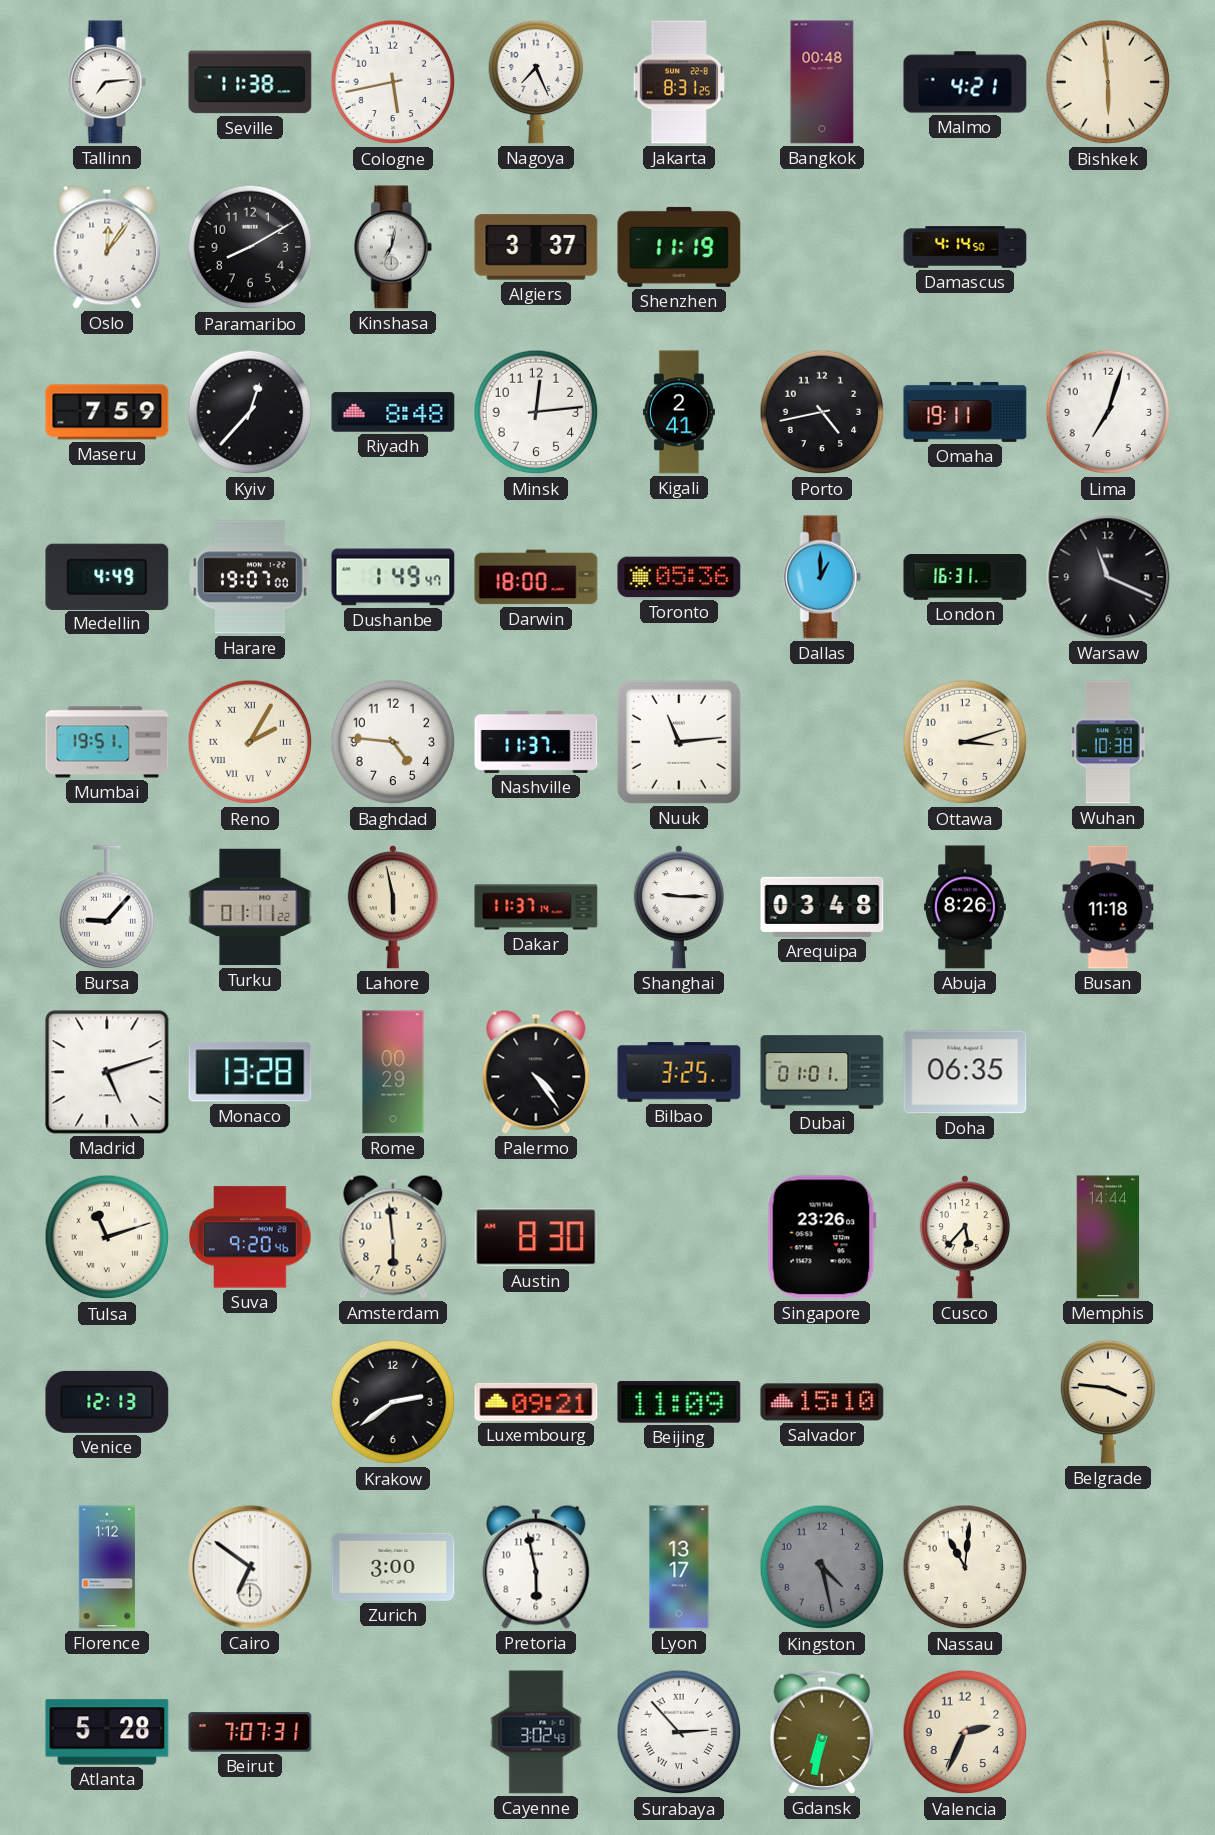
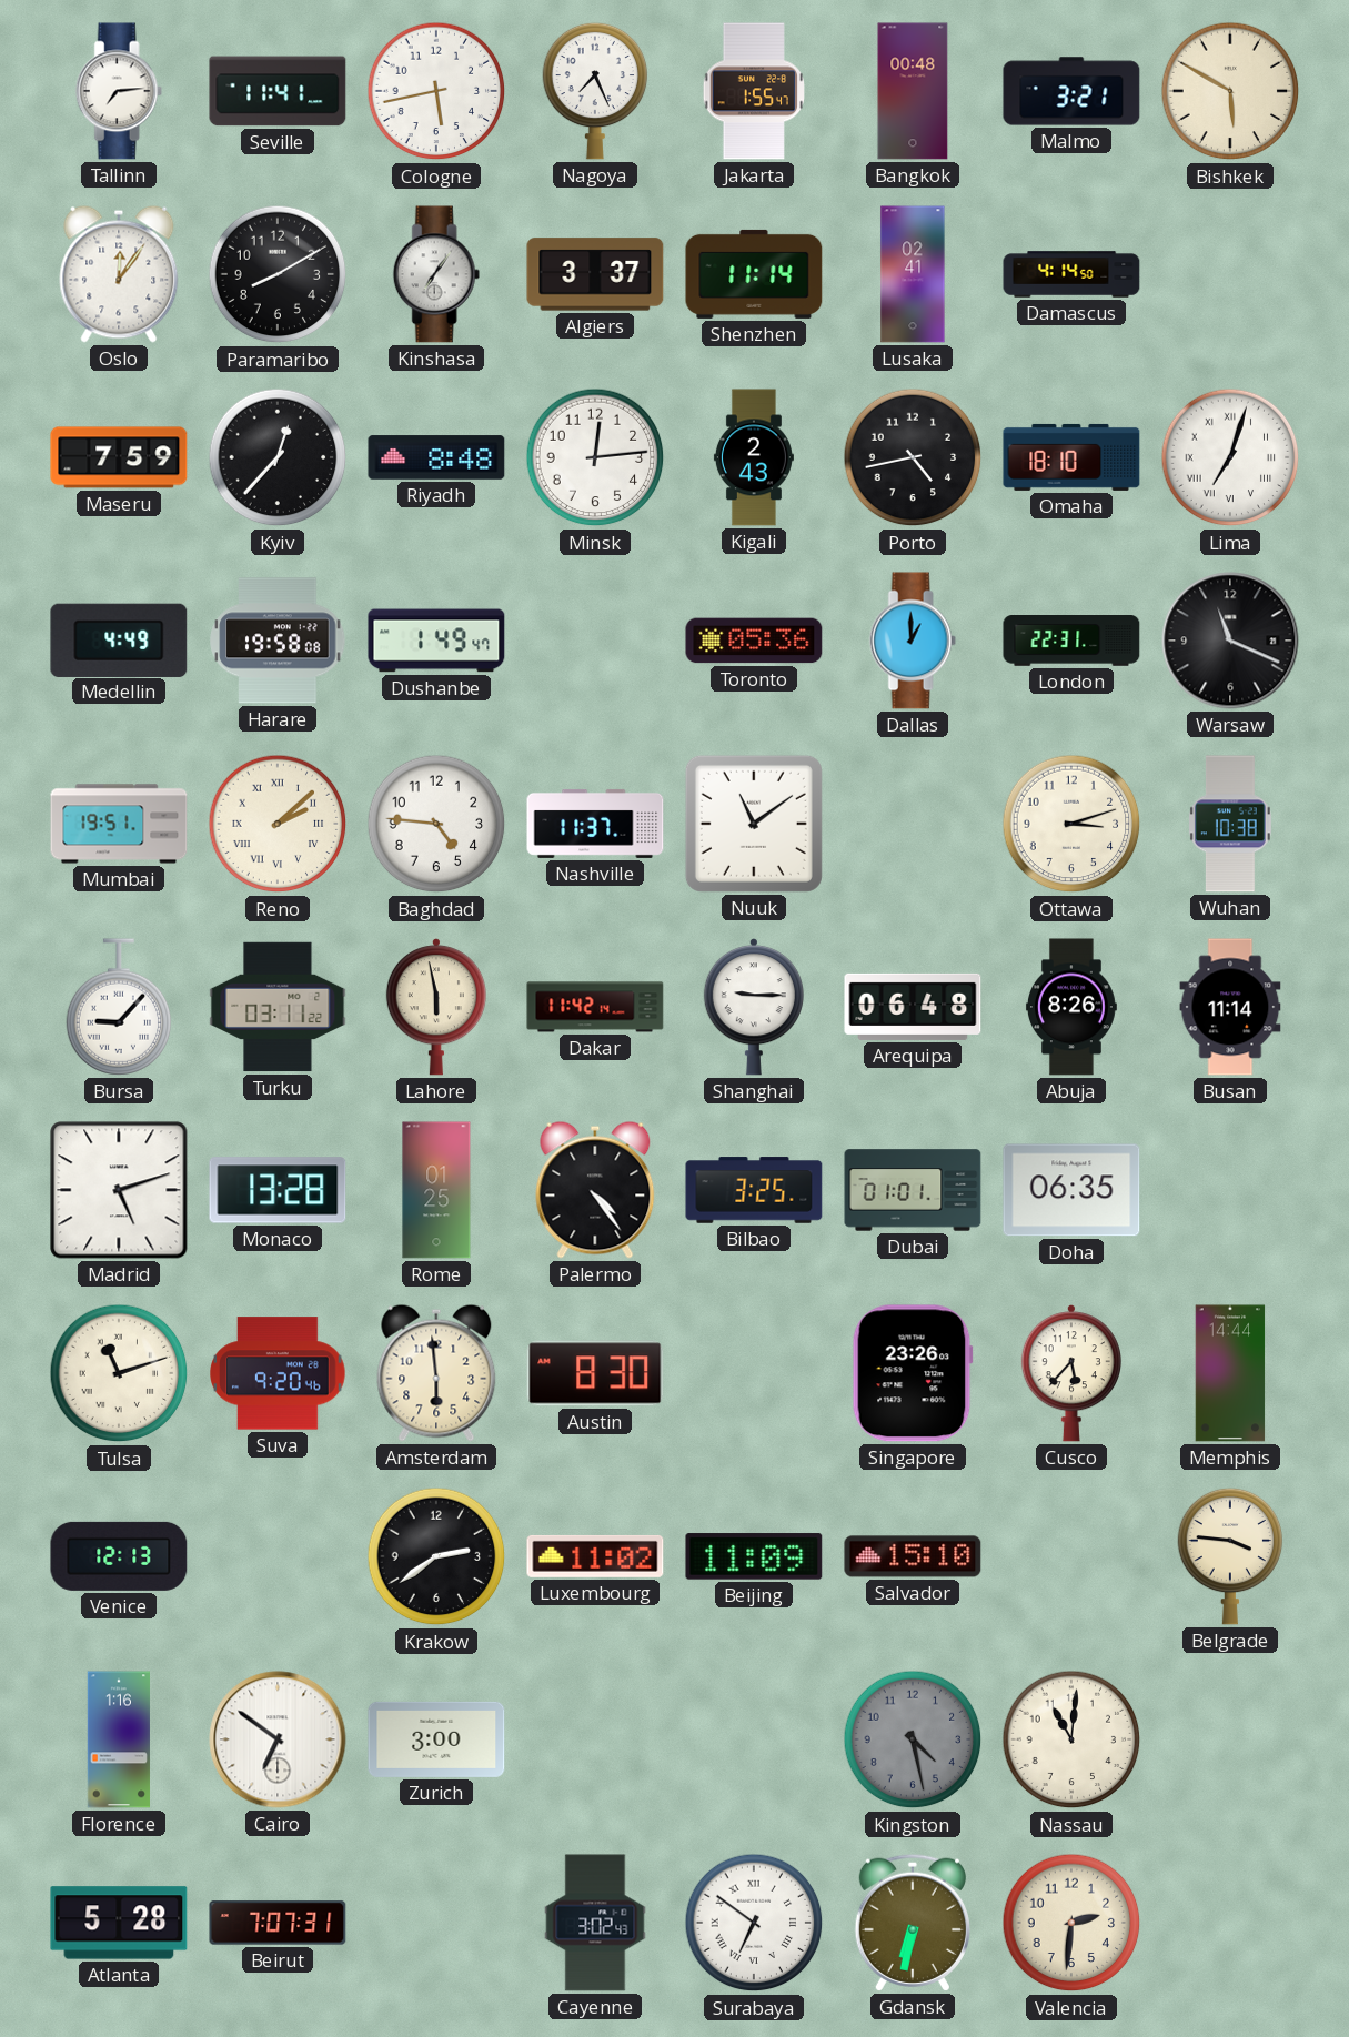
Seville: 11:38 -> 11:41
Jakarta: 8:31 -> 1:55
Malmo: 4:21 -> 3:21
Bishkek: 5:59 -> 5:50
Kinshasa: 7:02 -> 7:06
Shenzhen: 11:19 -> 11:14
Lusaka: none -> 02:41
Kigali: 2:41 -> 2:43
Omaha: 19:11 -> 18:10
Lima numerals: Arabic -> Roman
Harare: 19:07 -> 19:58
Darwin: 18:00 -> none
London: 16:31 -> 22:31
Reno: 2:05 -> 2:08
Nuuk: 11:14 -> 11:09
Turku: 01:11 -> 03:11
Dakar: 11:37 -> 11:42
Arequipa: 03:48 -> 06:48
Busan: 11:18 -> 11:14
Rome: 00:29 -> 01:25
Luxembourg: 09:21 -> 11:02
Florence: 1:12 -> 1:16
Pretoria: 5:58 -> none
Lyon: 13:17 -> none
Surabaya: 2:53 -> 6:51
Valencia: 2:34 -> 2:31
